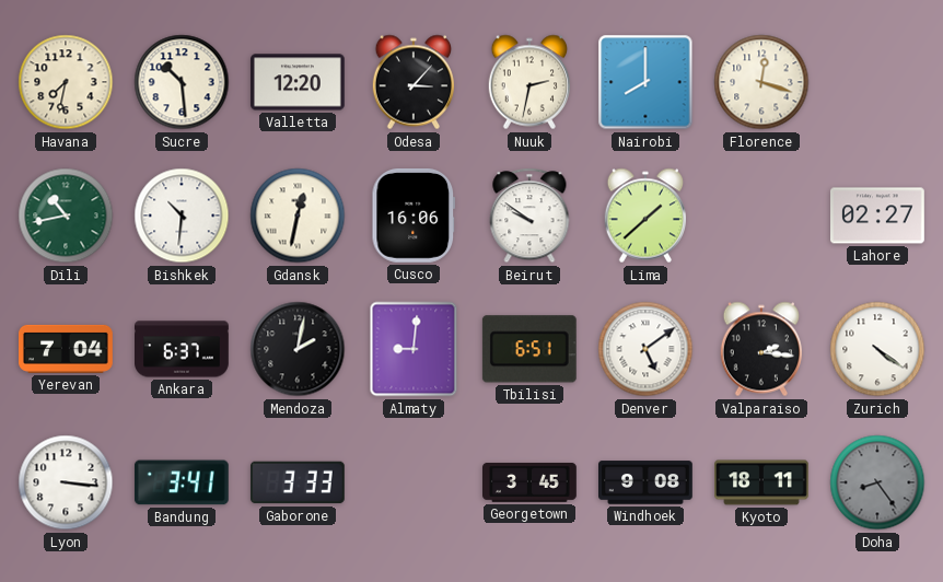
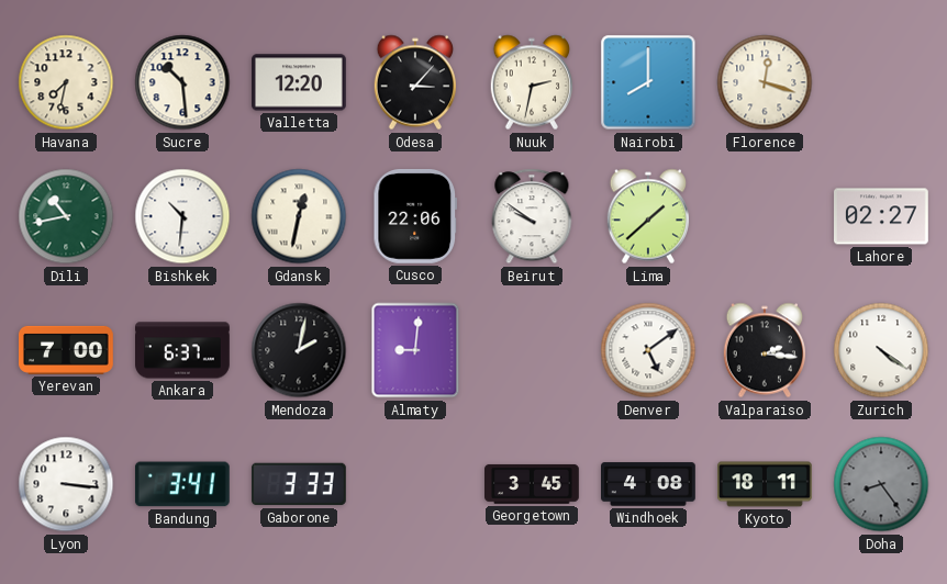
Cusco: 16:06 -> 22:06
Yerevan: 7:04 -> 7:00
Tbilisi: 6:51 -> none
Windhoek: 9:08 -> 4:08
